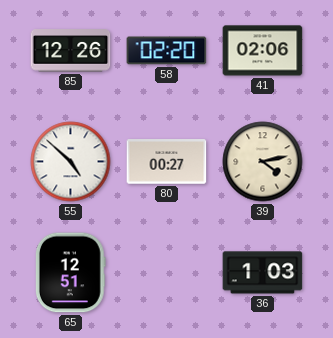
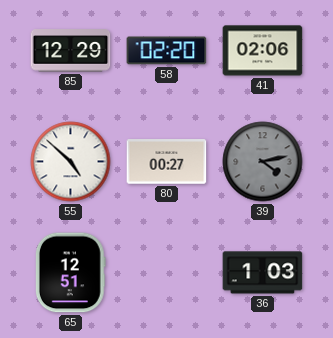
85: 12:26 -> 12:29
39 dial: cream -> grey
